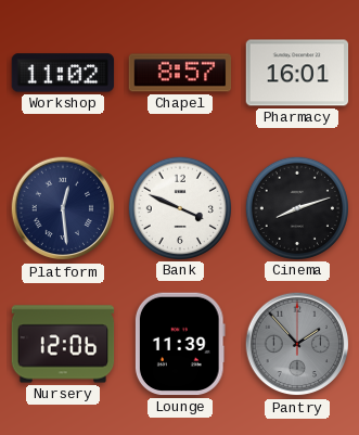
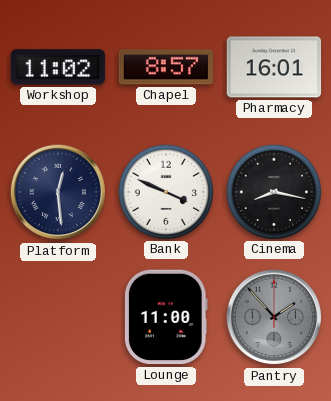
Cinema: 8:12 -> 8:17
Nursery: 12:06 -> none
Lounge: 11:39 -> 11:00
